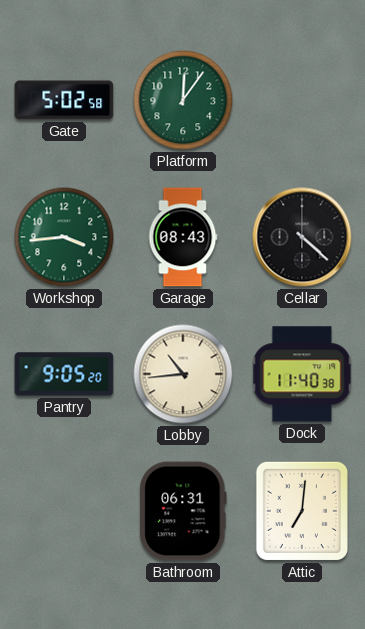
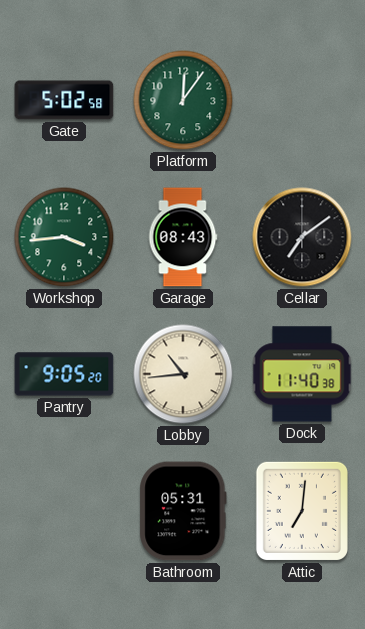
Cellar: 4:22 -> 7:09
Bathroom: 06:31 -> 05:31
